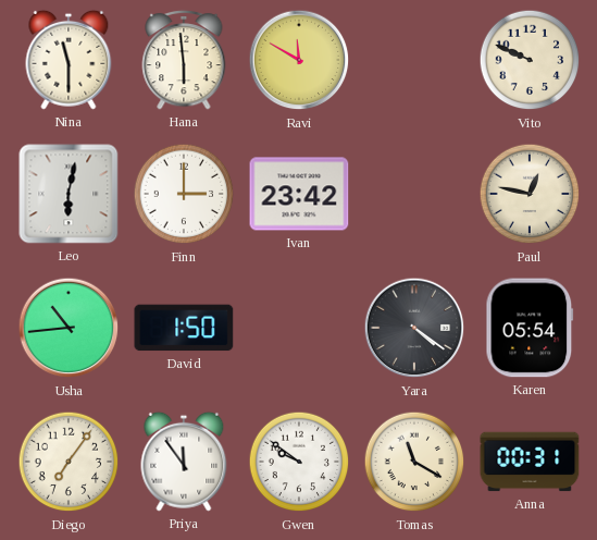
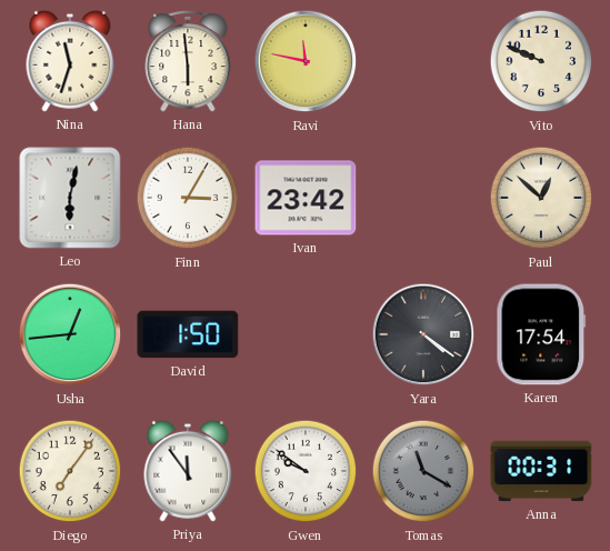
Nina: 11:30 -> 11:33
Ravi: 11:50 -> 11:47
Finn: 3:00 -> 3:05
Paul: 12:47 -> 12:52
Usha: 10:44 -> 12:44
Karen: 05:54 -> 17:54
Tomas dial: cream -> grey
